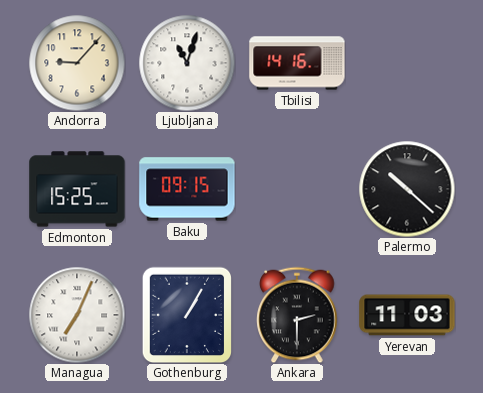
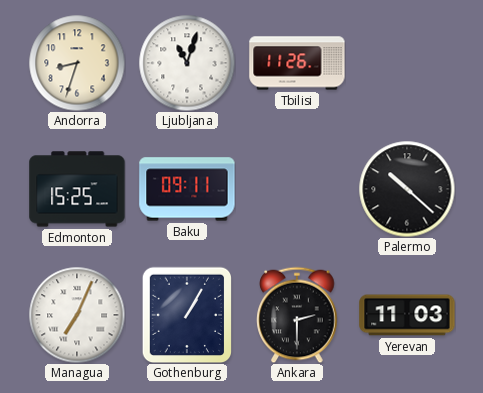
Andorra: 9:07 -> 8:33
Tbilisi: 14:16 -> 11:26
Baku: 09:15 -> 09:11
